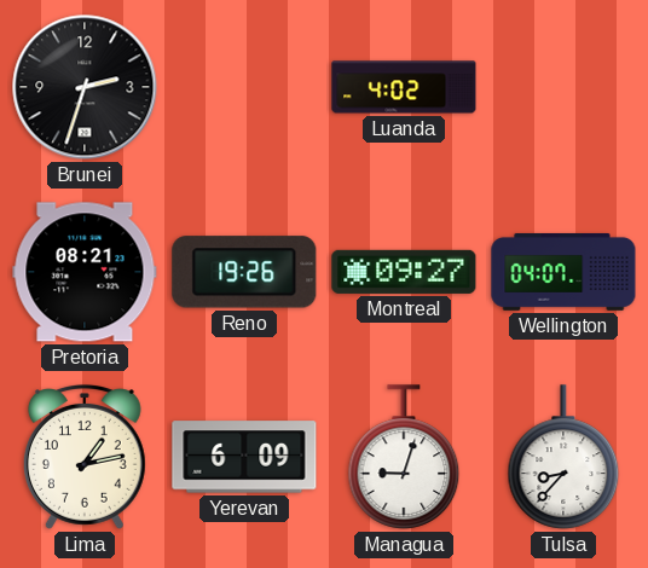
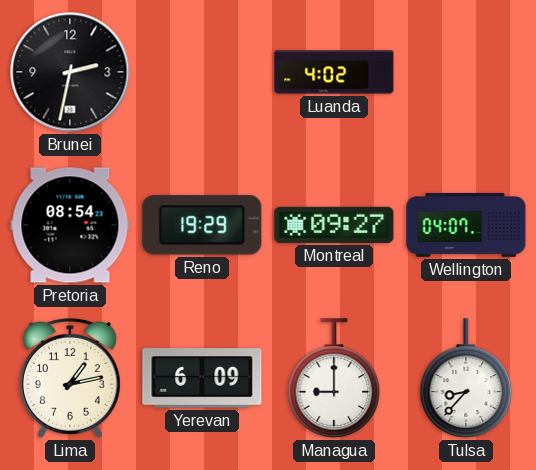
Brunei: 2:33 -> 2:32
Pretoria: 08:21 -> 08:54
Reno: 19:26 -> 19:29
Managua: 9:03 -> 9:00
